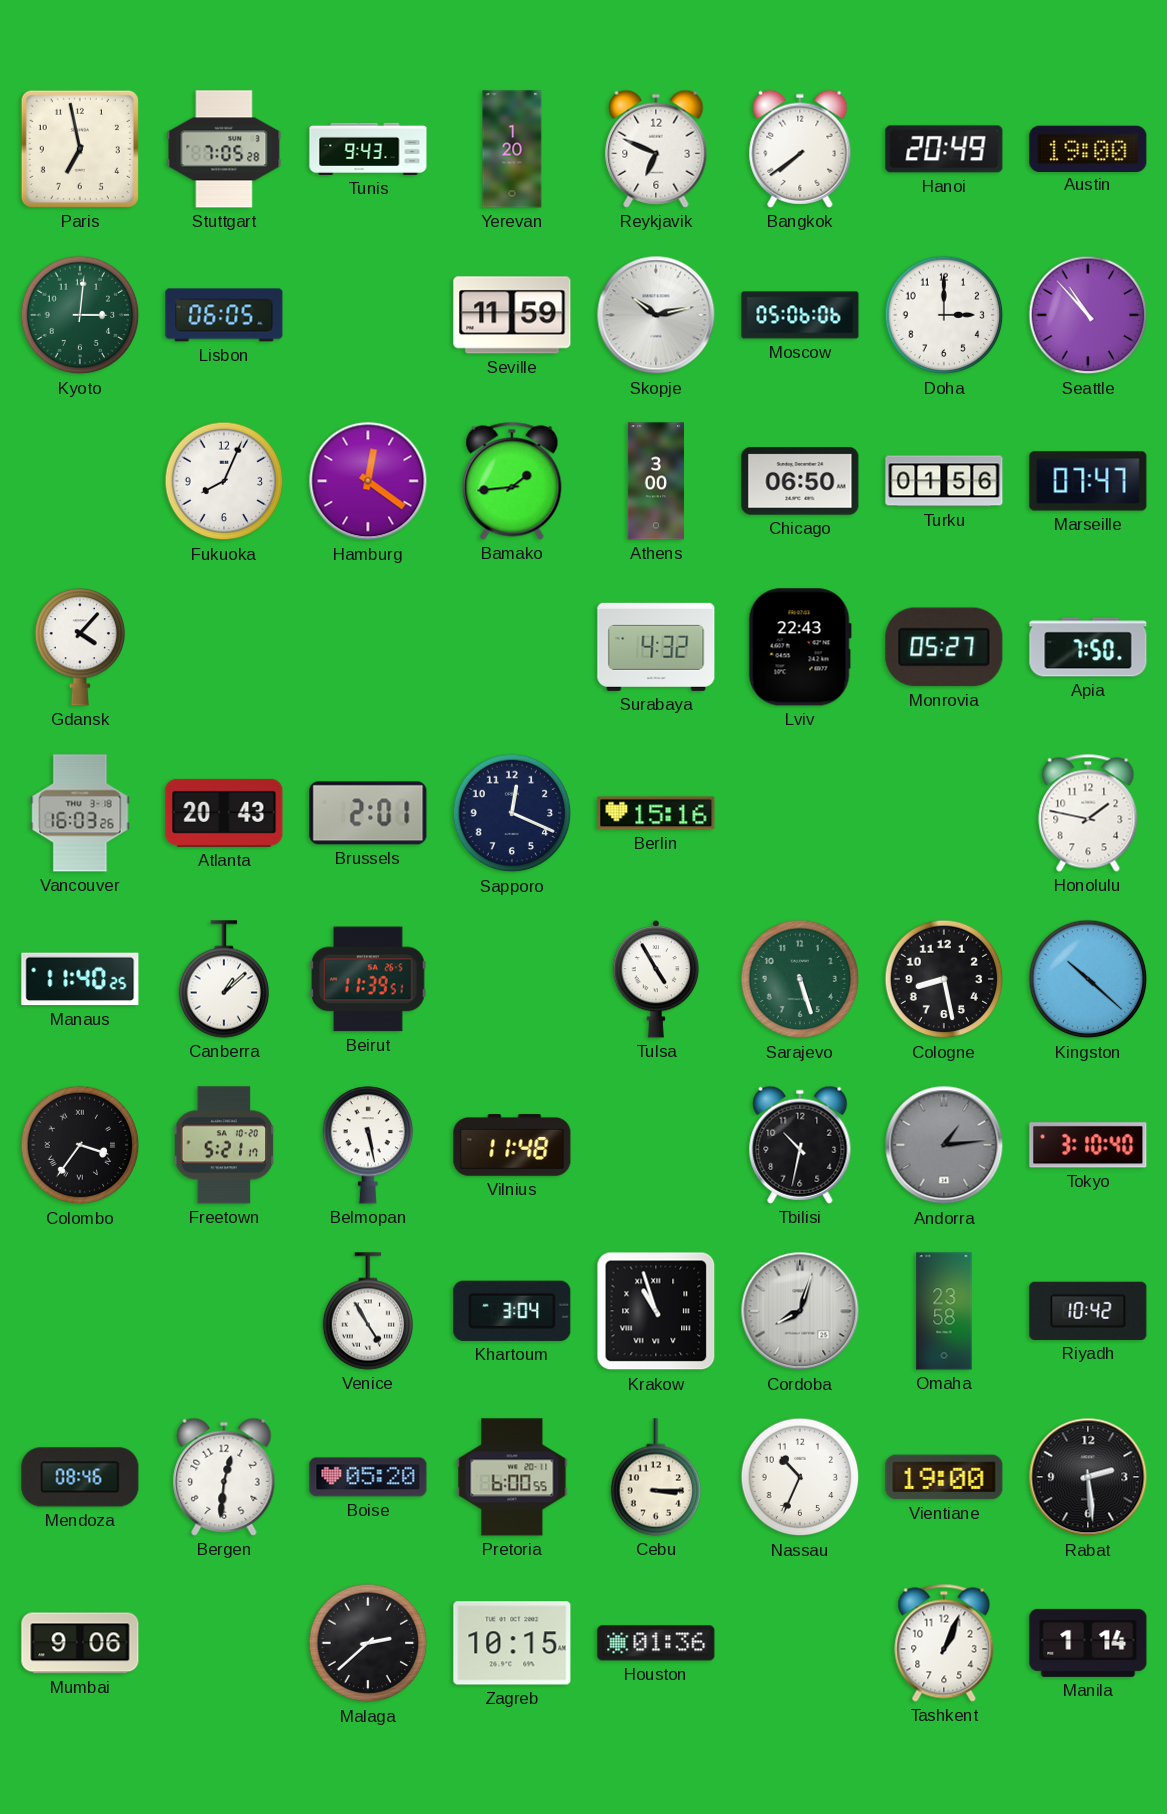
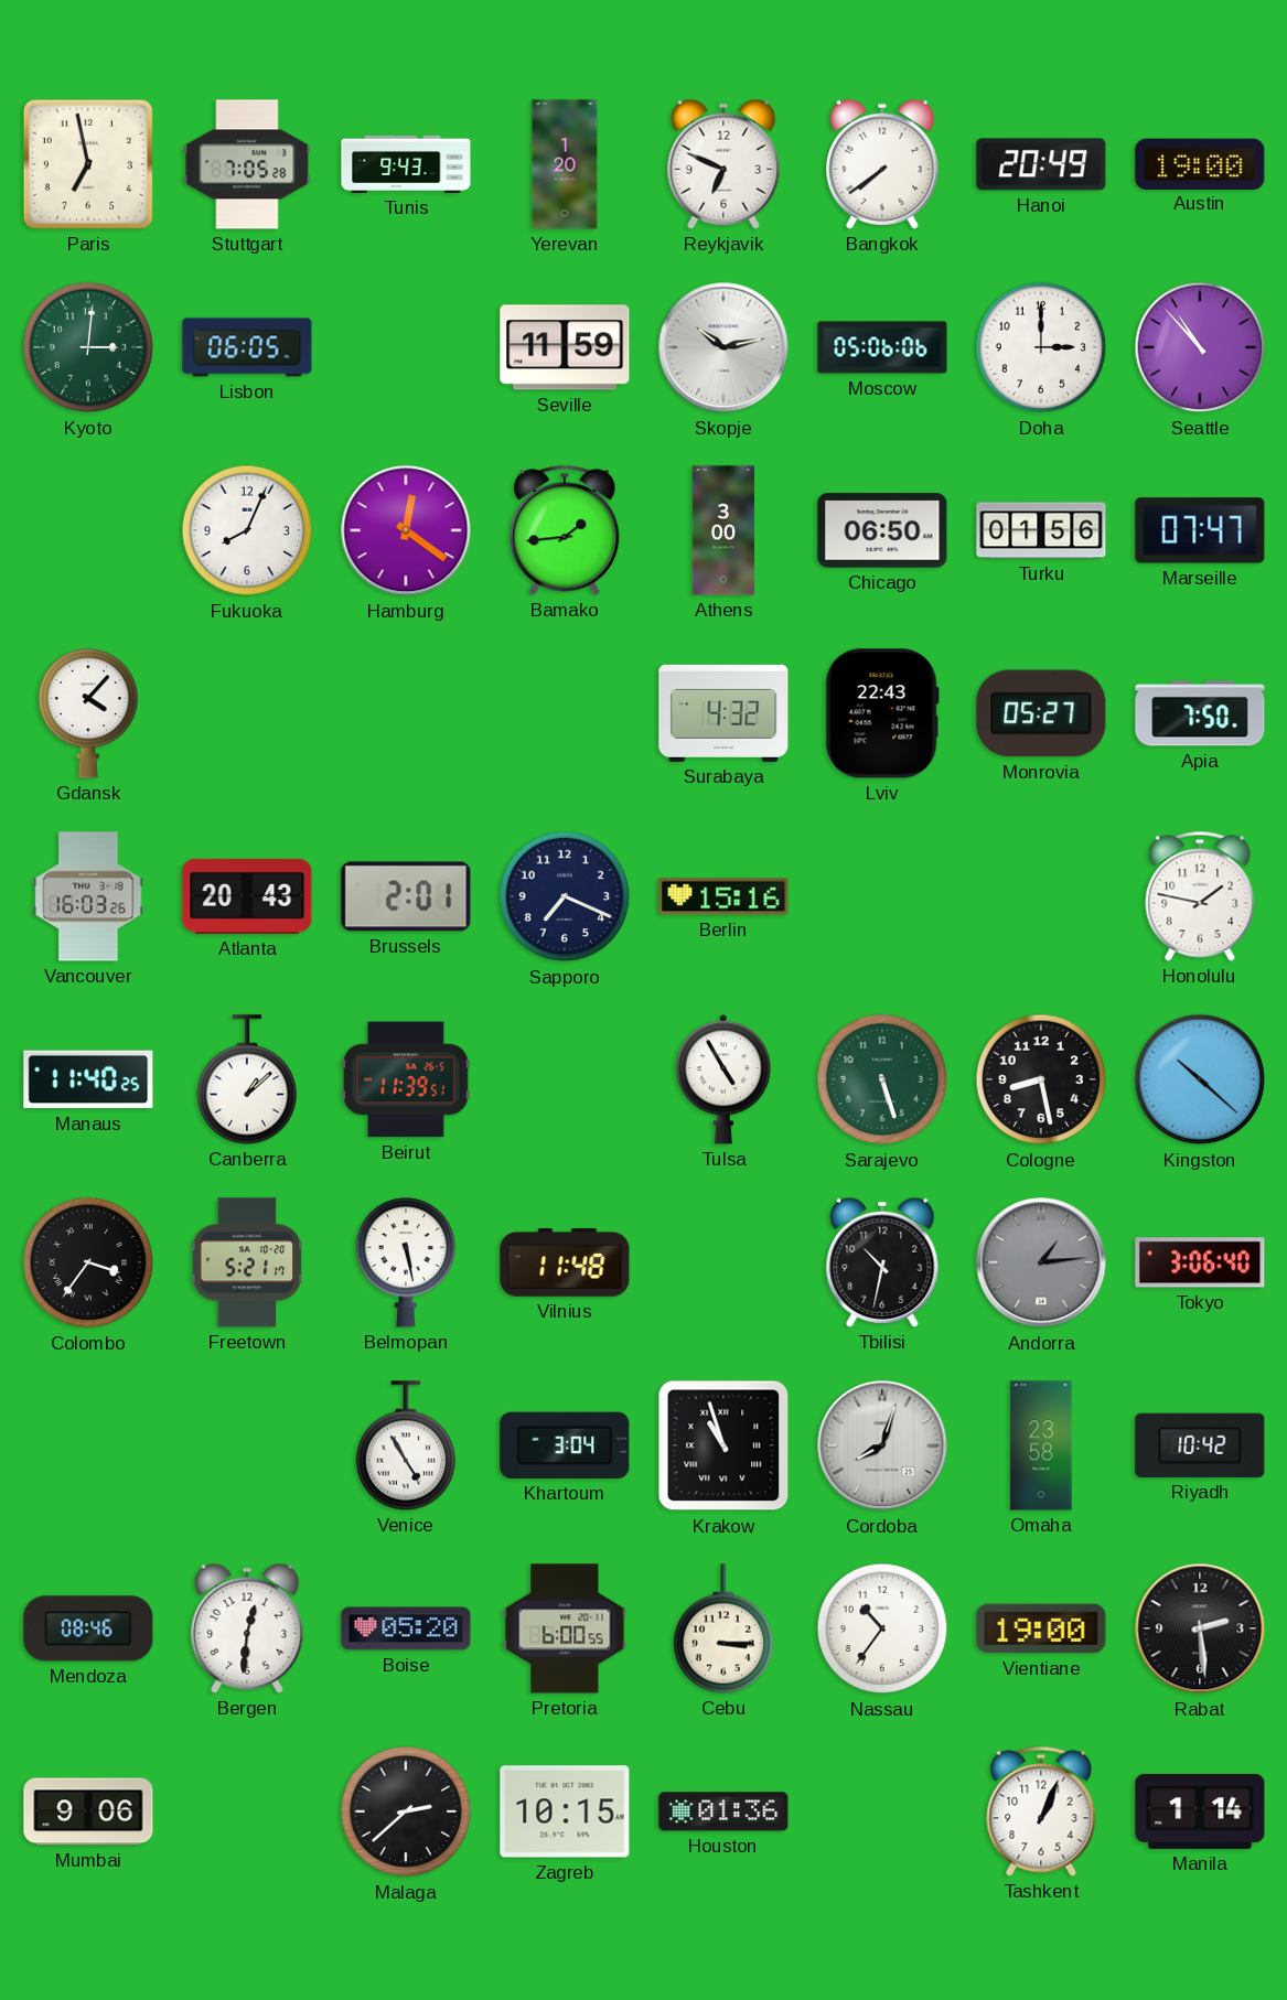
Sapporo: 12:19 -> 7:19
Tokyo: 3:10 -> 3:06
Nassau: 10:34 -> 10:36
